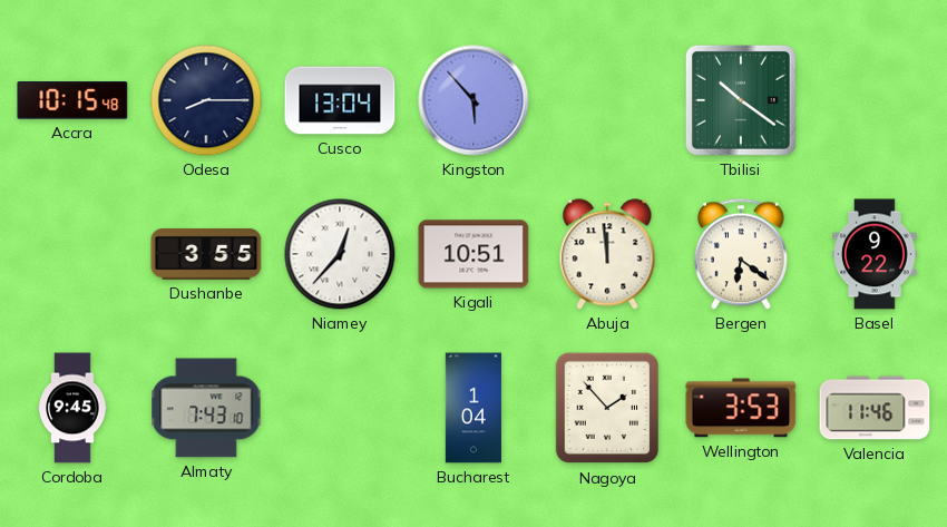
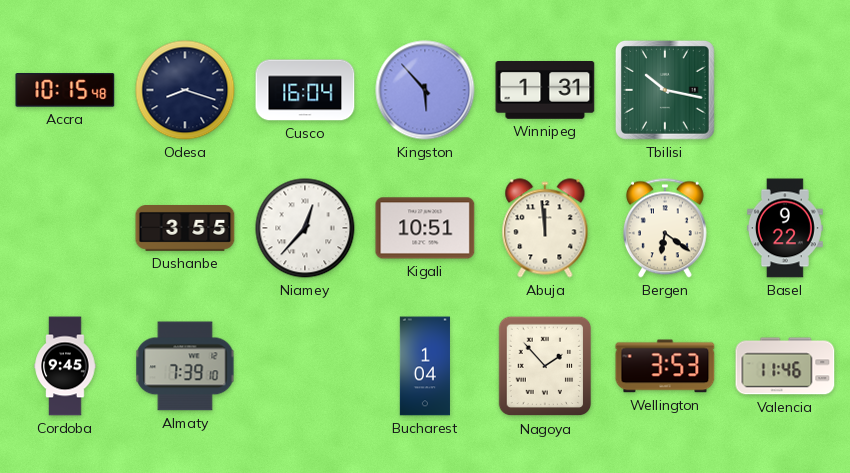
Odesa: 8:15 -> 8:18
Cusco: 13:04 -> 16:04
Winnipeg: none -> 1:31
Tbilisi: 10:21 -> 10:17
Almaty: 7:43 -> 7:39
